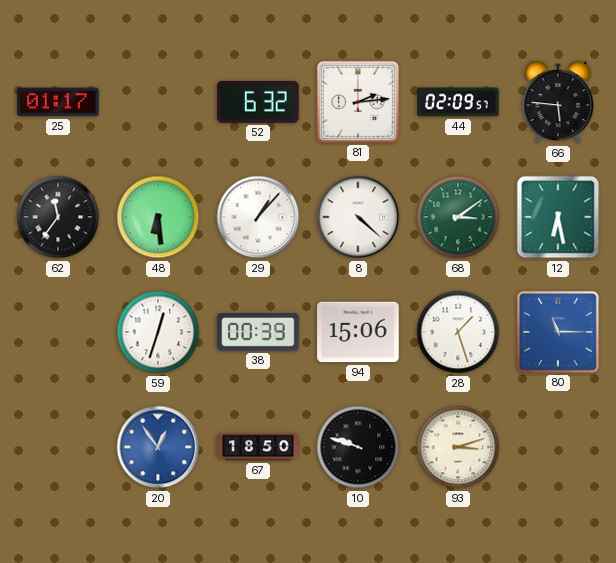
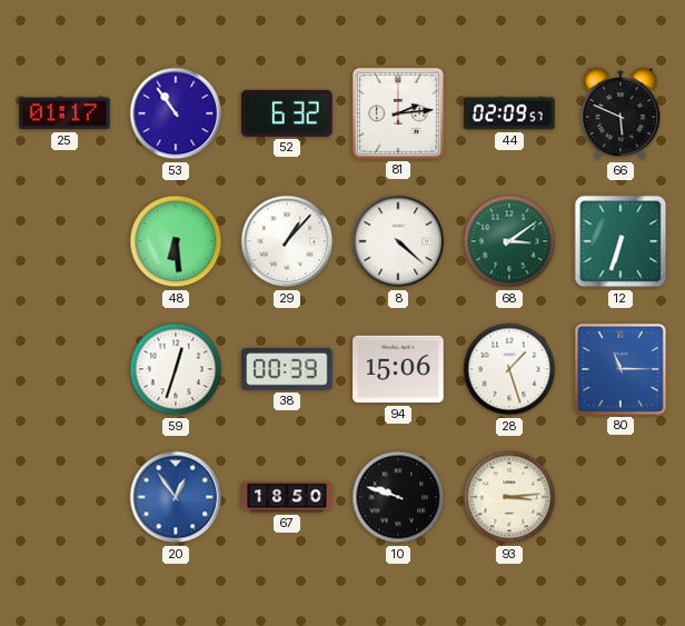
53: none -> 10:54
66: 5:46 -> 5:49
62: 11:36 -> none
12: 6:28 -> 6:33
93: 3:12 -> 3:14
